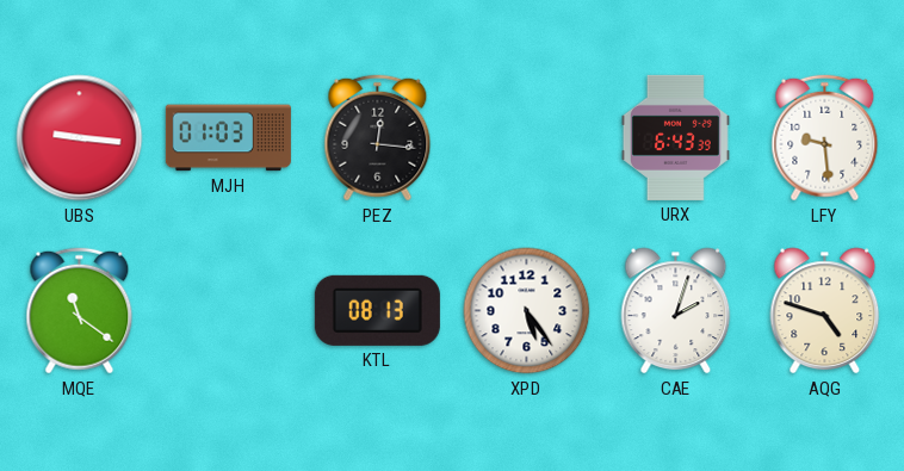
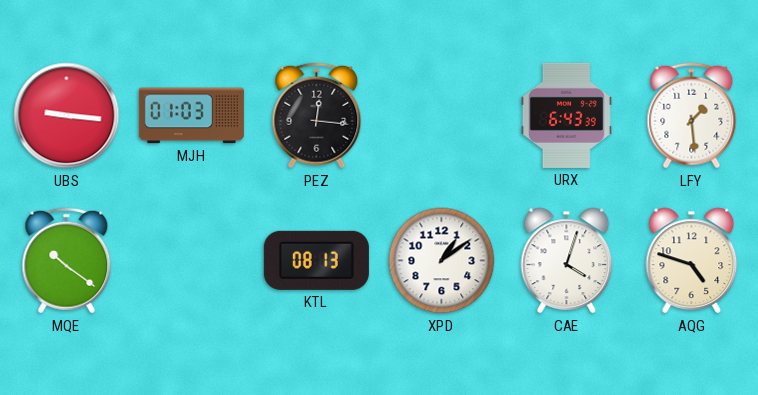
LFY: 9:29 -> 1:29
MQE: 11:21 -> 10:21
XPD: 5:24 -> 1:09
CAE: 2:03 -> 4:03
